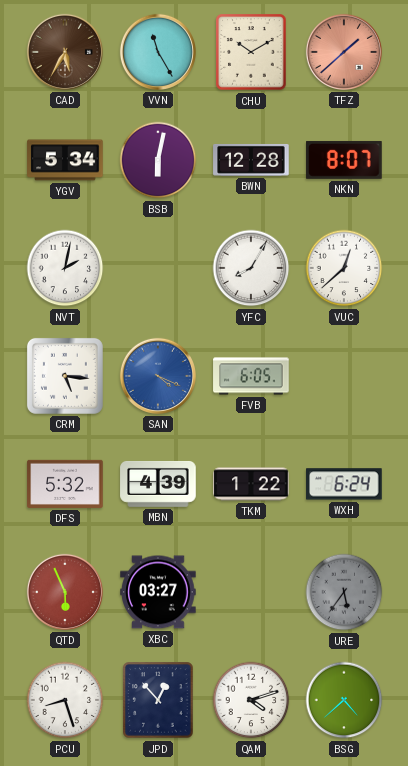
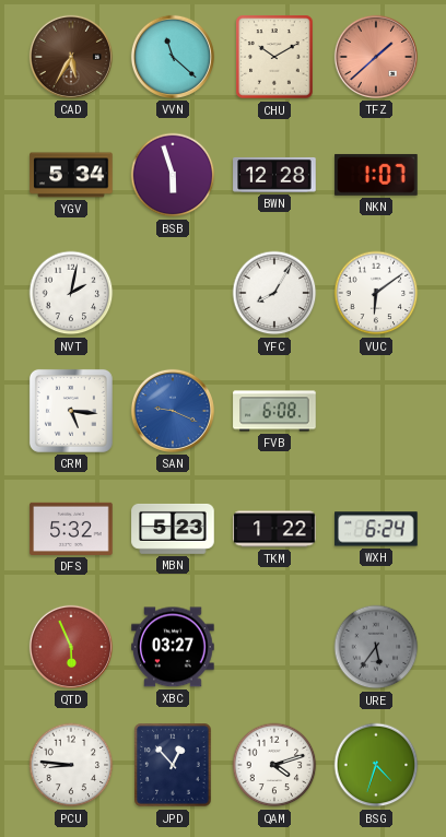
VVN: 11:25 -> 11:22
BSB: 6:02 -> 5:57
NKN: 8:07 -> 1:07
VUC: 12:38 -> 6:09
SAN: 4:19 -> 9:19
FVB: 6:05 -> 6:08
MBN: 4:39 -> 5:23
PCU: 8:27 -> 8:46
BSG: 4:38 -> 4:33
